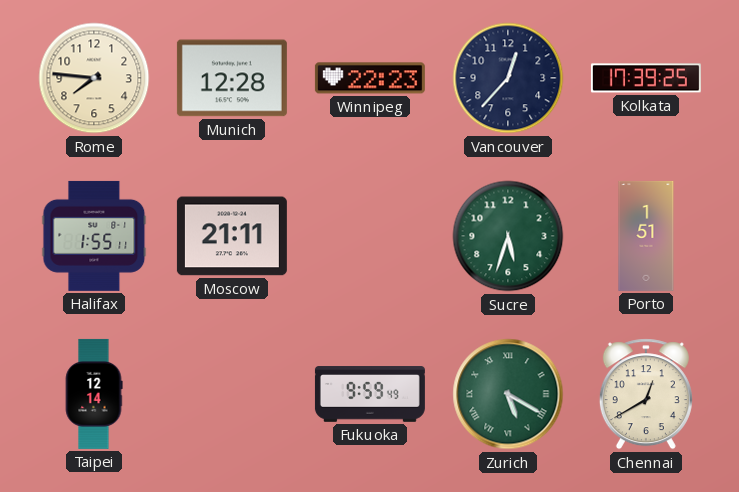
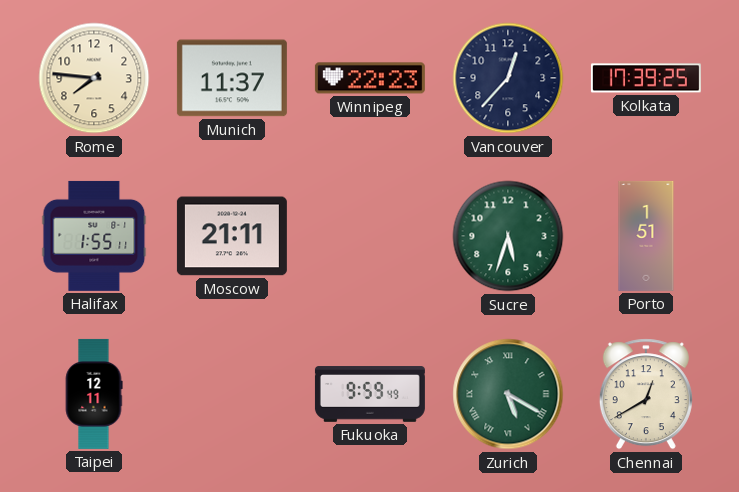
Munich: 12:28 -> 11:37
Taipei: 12:14 -> 12:11
